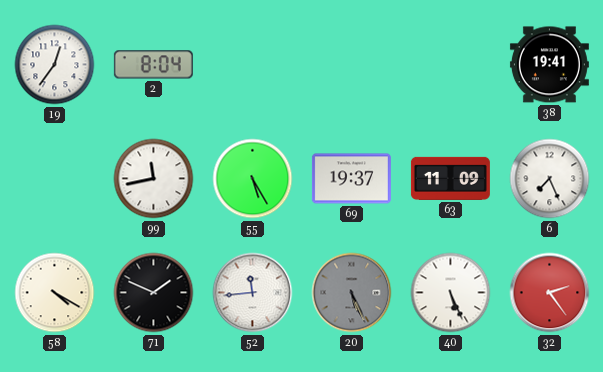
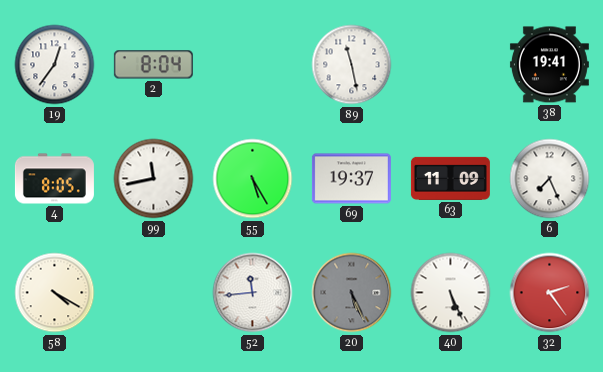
89: none -> 11:28
4: none -> 8:05
71: 1:49 -> none
